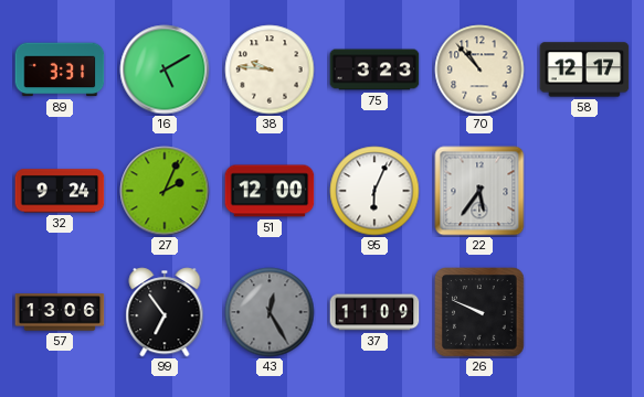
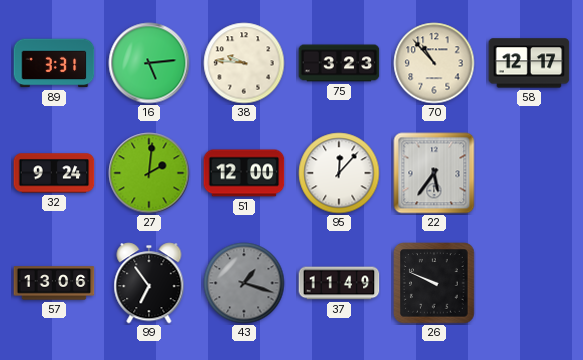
16: 5:10 -> 5:14
27: 2:04 -> 2:01
95: 6:04 -> 12:07
43: 12:25 -> 1:18
37: 11:09 -> 11:49
